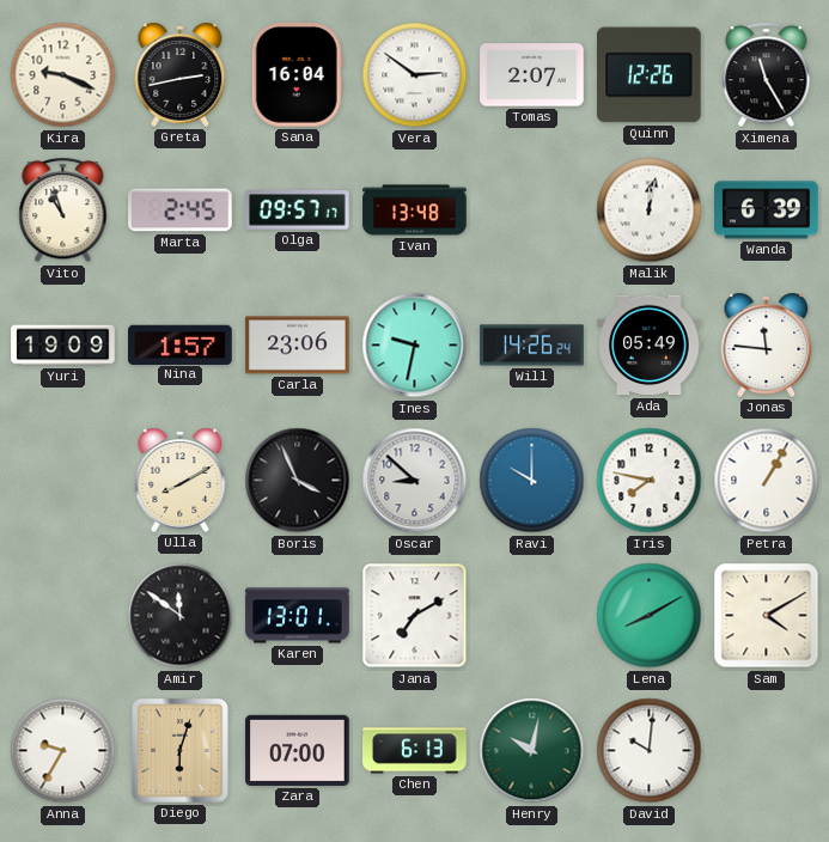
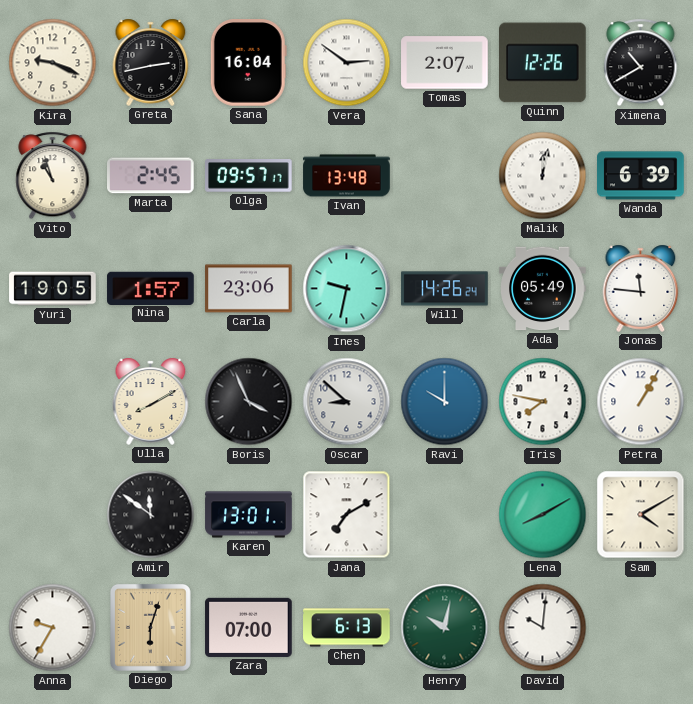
Ximena: 11:25 -> 10:40
Yuri: 19:09 -> 19:05
